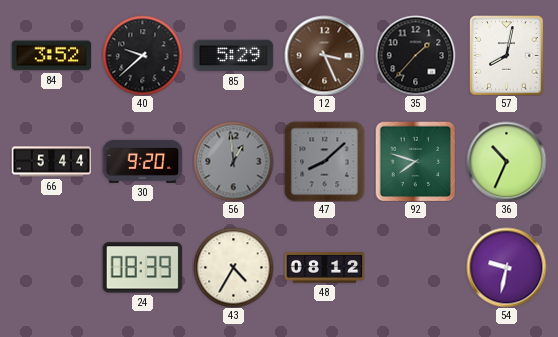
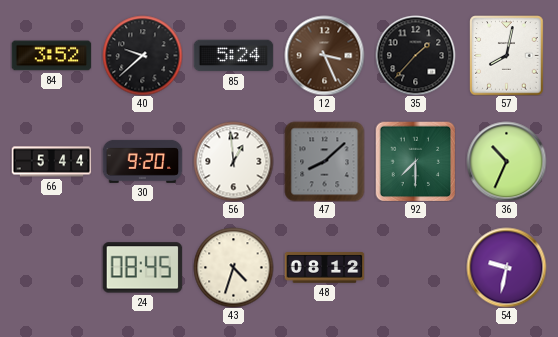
85: 5:29 -> 5:24
56 dial: grey -> white
92: 7:48 -> 7:30
24: 08:39 -> 08:45
43: 4:35 -> 4:33
